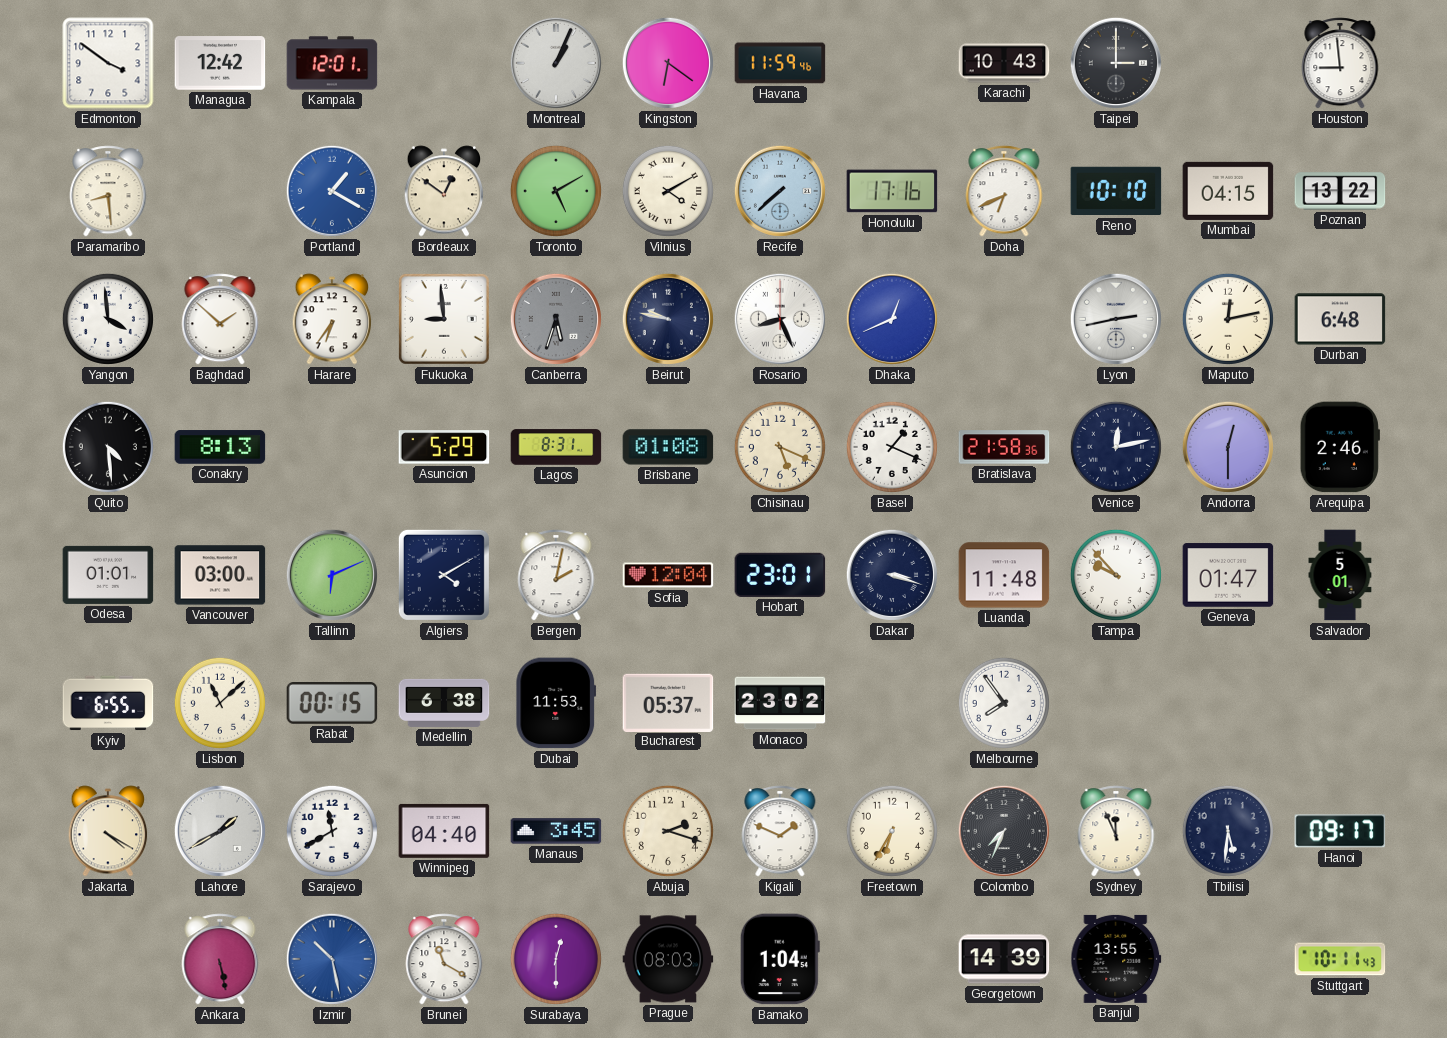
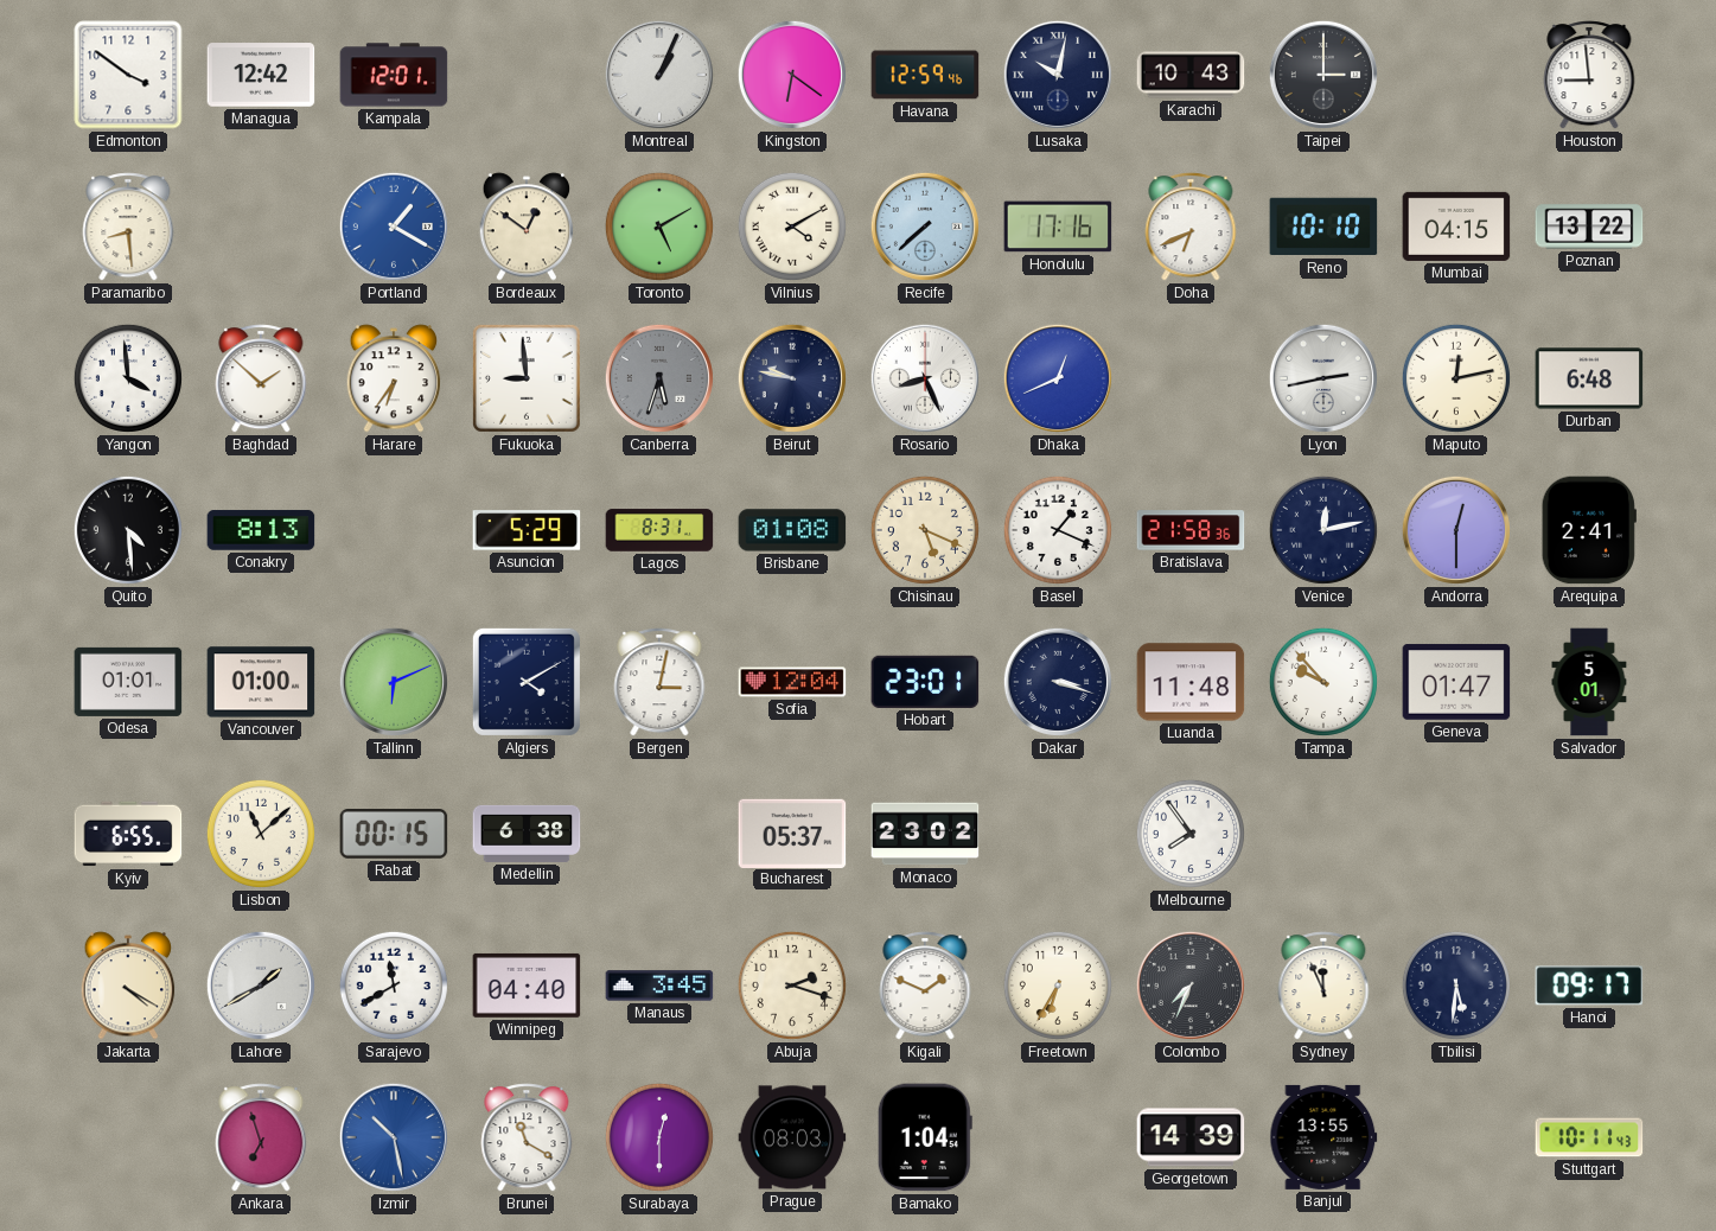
Havana: 11:59 -> 12:59
Lusaka: none -> 10:02
Arequipa: 2:46 -> 2:41
Vancouver: 03:00 -> 01:00
Bergen: 2:02 -> 3:02
Dubai: 11:53 -> none
Ankara: 5:28 -> 6:57
